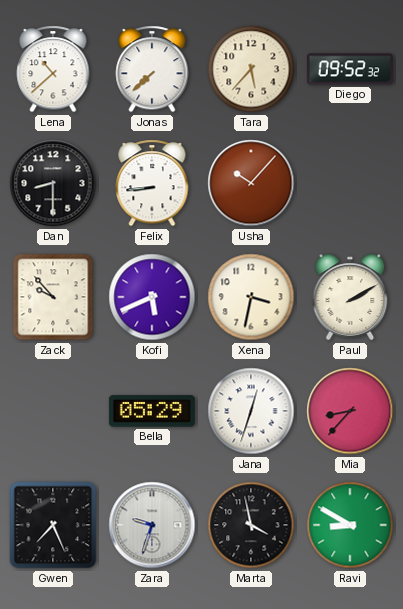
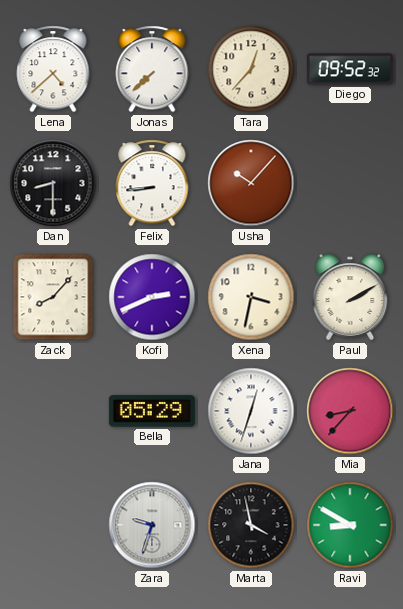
Lena: 10:38 -> 4:38
Tara: 5:37 -> 12:37
Zack: 9:53 -> 8:07
Kofi: 5:41 -> 2:41
Gwen: 7:26 -> none
